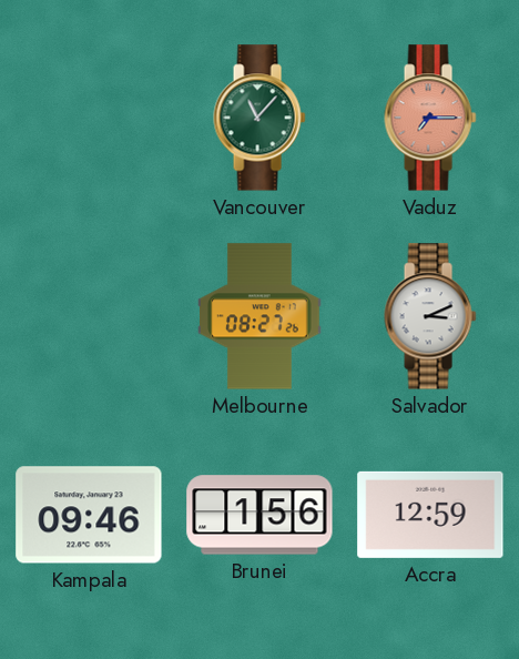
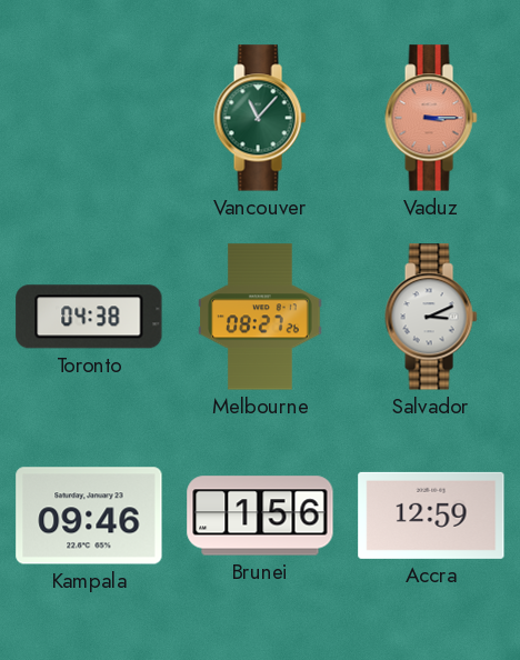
Vaduz: 7:15 -> 3:15
Toronto: none -> 04:38
